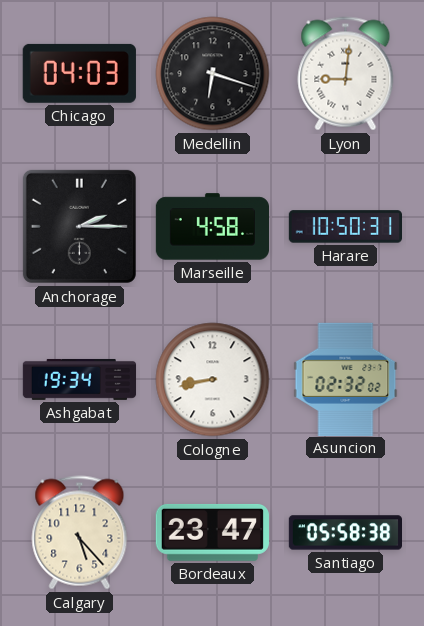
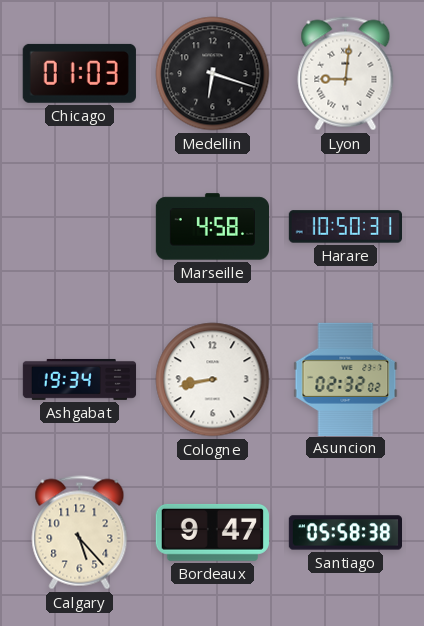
Chicago: 04:03 -> 01:03
Anchorage: 2:15 -> none
Bordeaux: 23:47 -> 9:47
